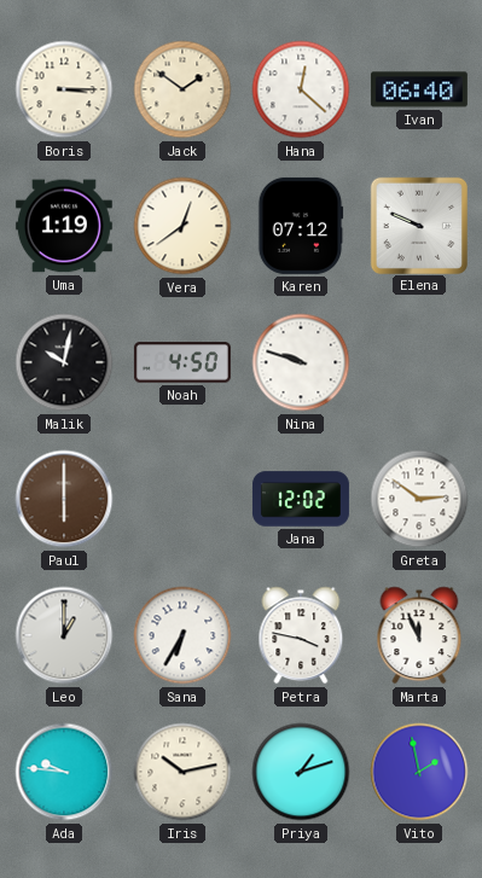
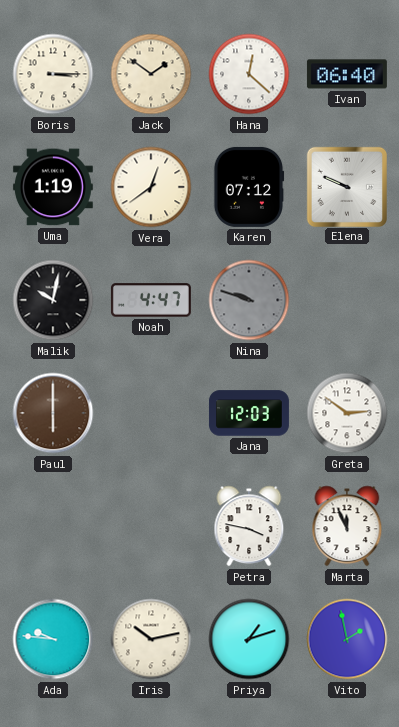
Noah: 4:50 -> 4:47
Nina dial: white -> grey
Jana: 12:02 -> 12:03
Leo: 1:00 -> none
Sana: 6:35 -> none
